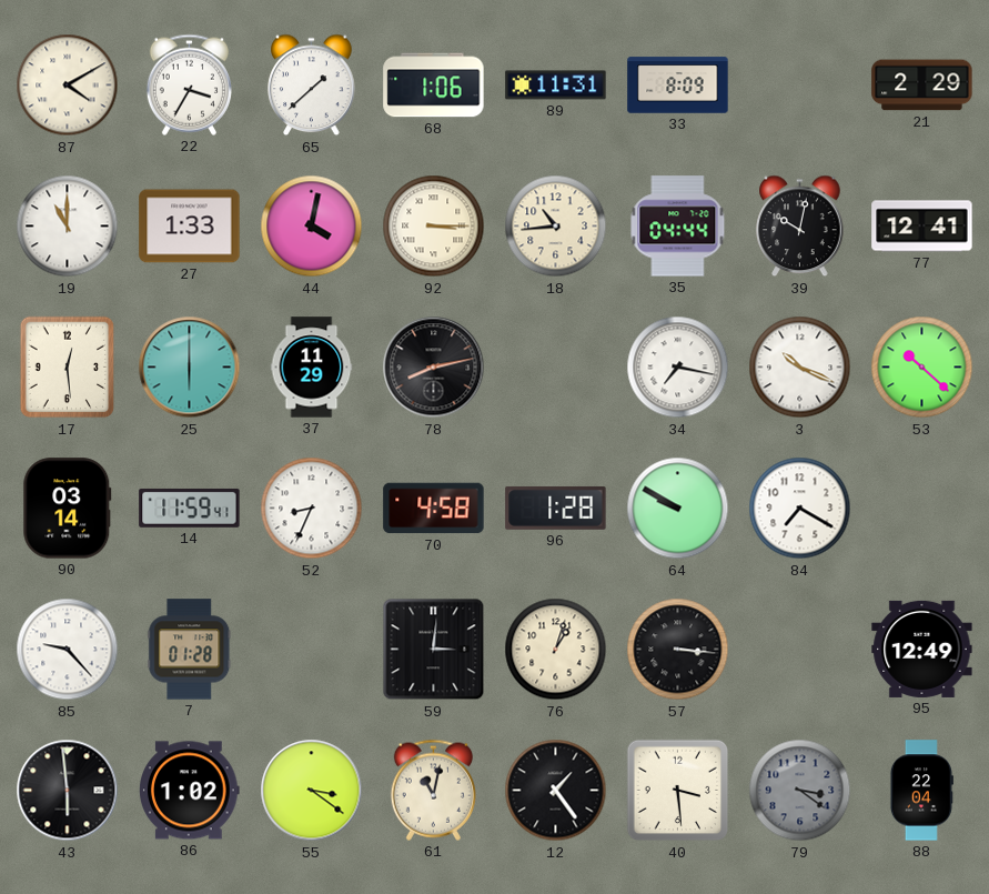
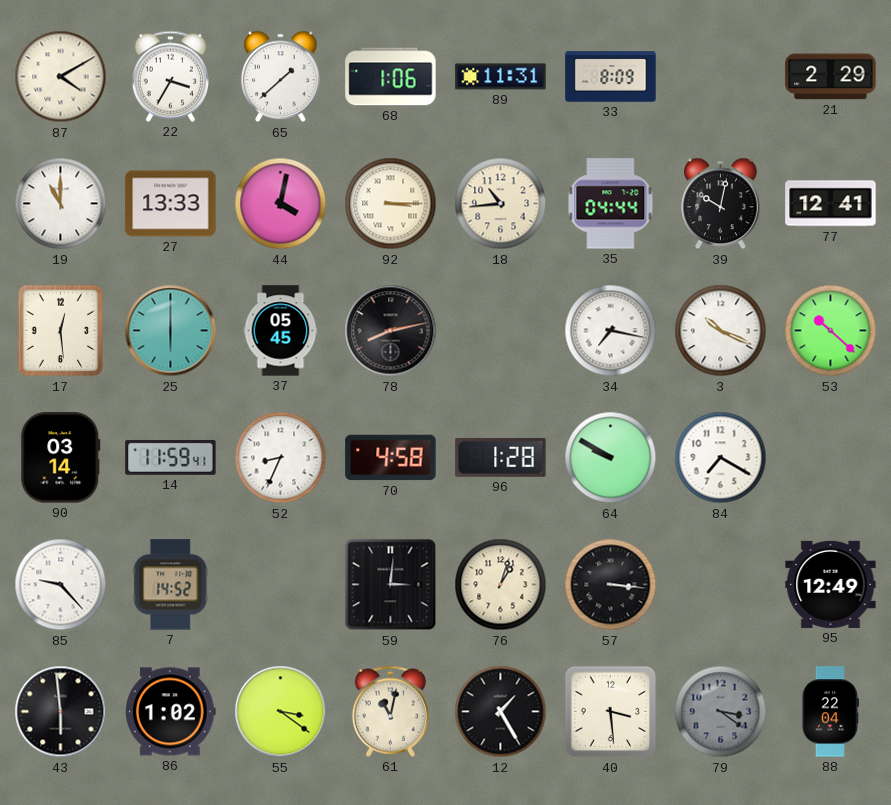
27: 1:33 -> 13:33
37: 11:29 -> 05:45
7: 01:28 -> 14:52
12: 1:24 -> 1:25
